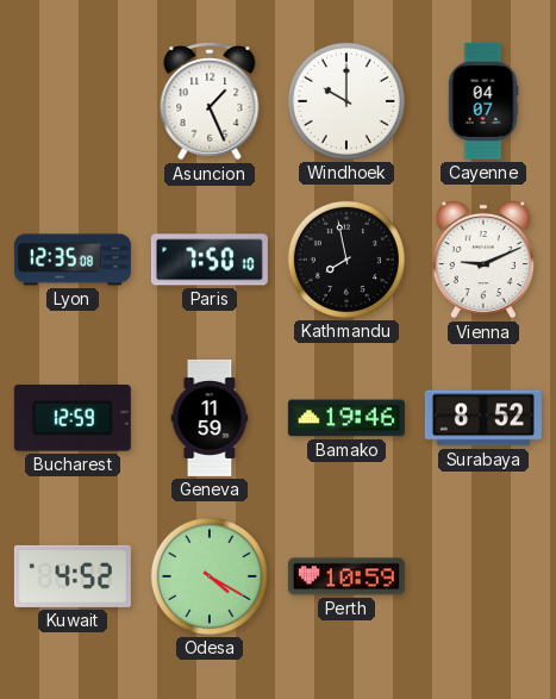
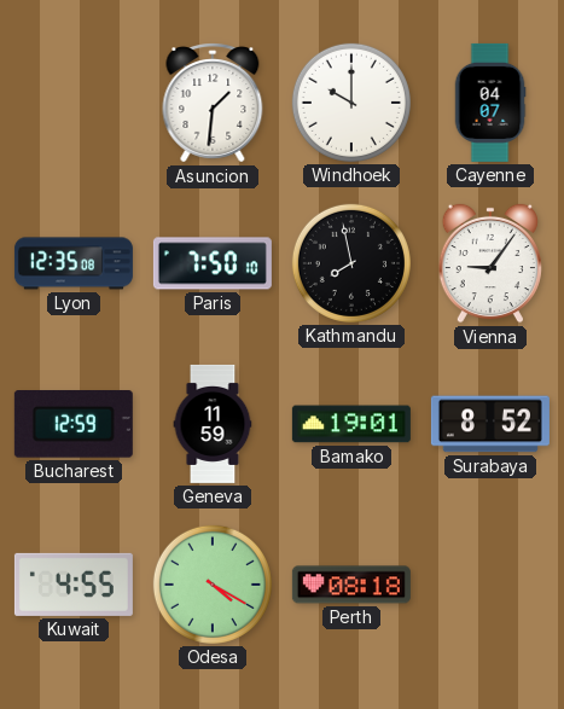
Asuncion: 1:26 -> 1:31
Vienna: 9:11 -> 9:06
Bamako: 19:46 -> 19:01
Kuwait: 4:52 -> 4:55
Perth: 10:59 -> 08:18
